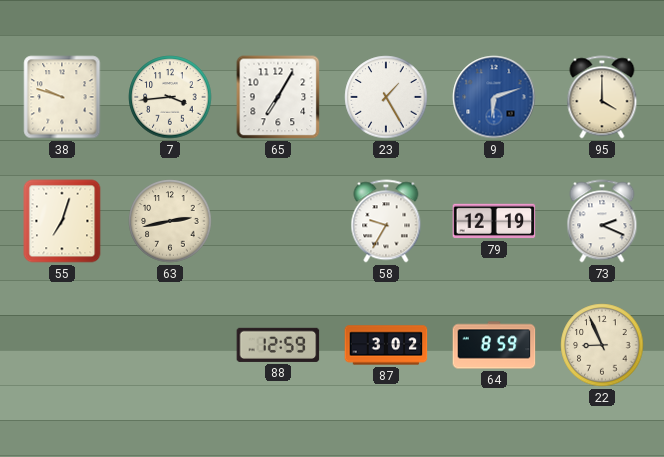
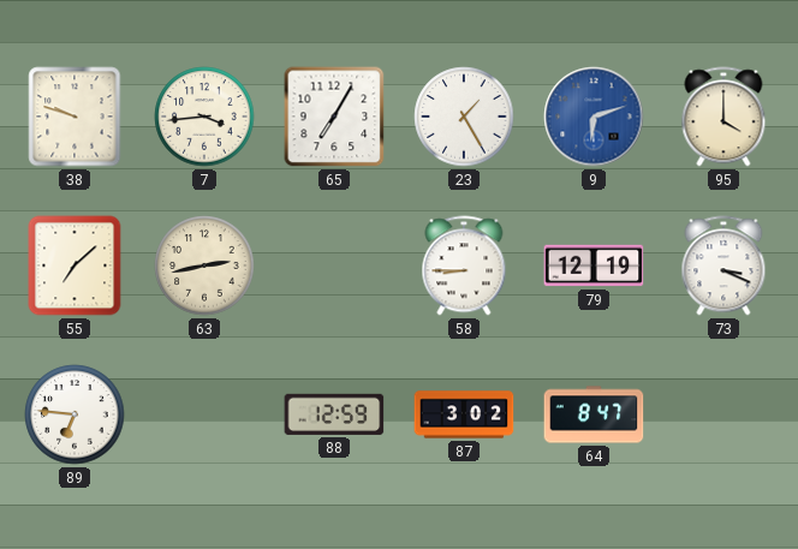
55: 7:03 -> 7:08
58: 9:35 -> 8:45
73: 2:19 -> 3:19
89: none -> 6:46
64: 8:59 -> 8:47
22: 8:56 -> none
